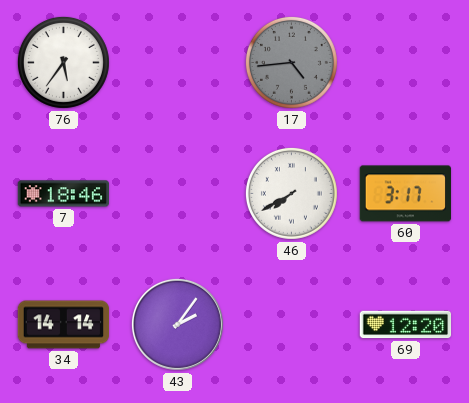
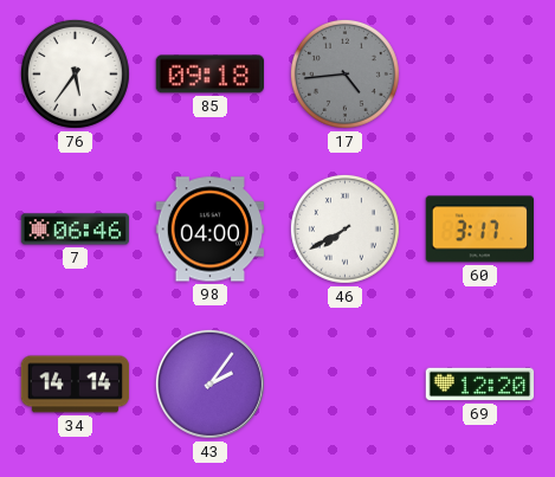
85: none -> 09:18
7: 18:46 -> 06:46
98: none -> 04:00
